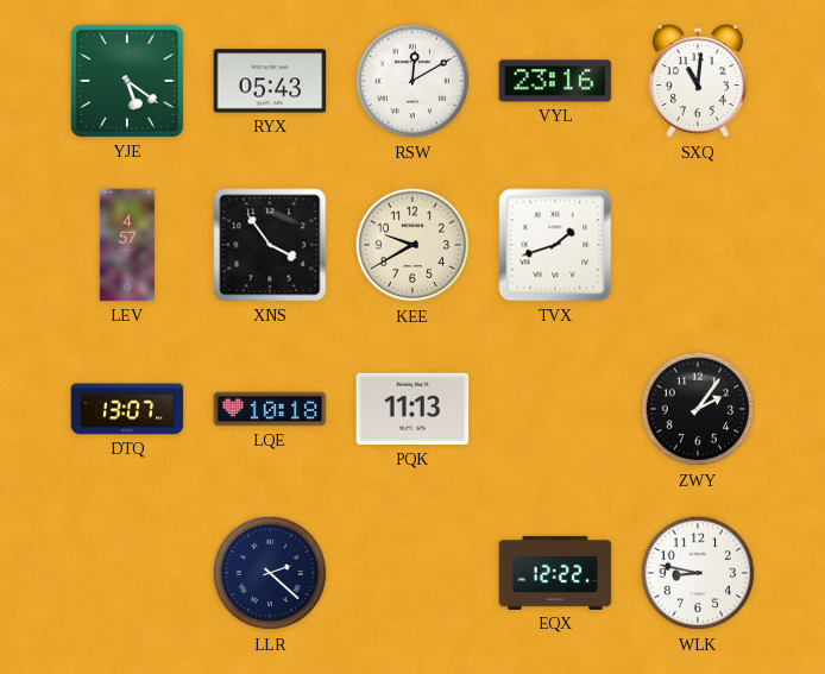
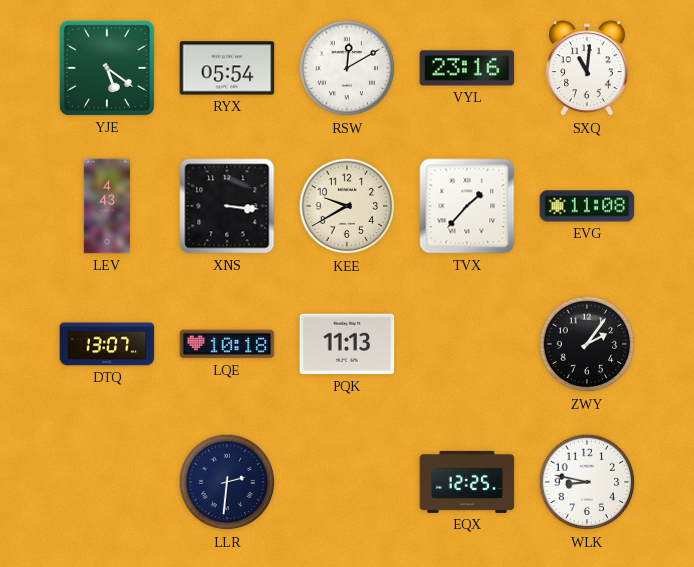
RYX: 05:43 -> 05:54
LEV: 4:57 -> 4:43
XNS: 3:54 -> 3:16
TVX: 1:42 -> 1:37
EVG: none -> 11:08
LLR: 2:22 -> 2:31
EQX: 12:22 -> 12:25
